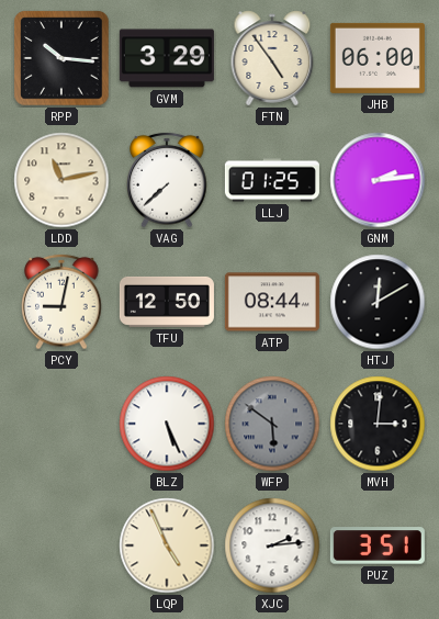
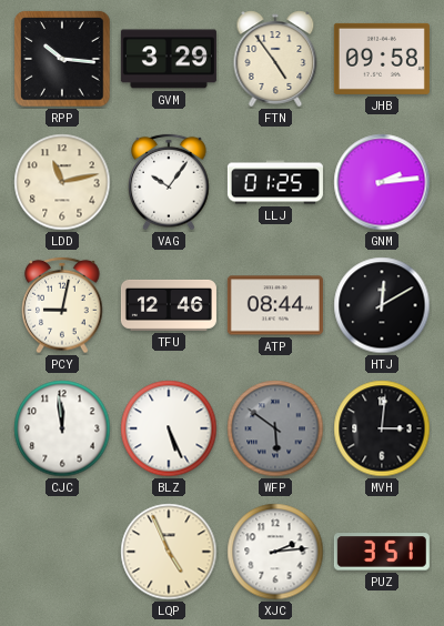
JHB: 06:00 -> 09:58
VAG: 7:38 -> 10:06
TFU: 12:50 -> 12:46
CJC: none -> 11:59
